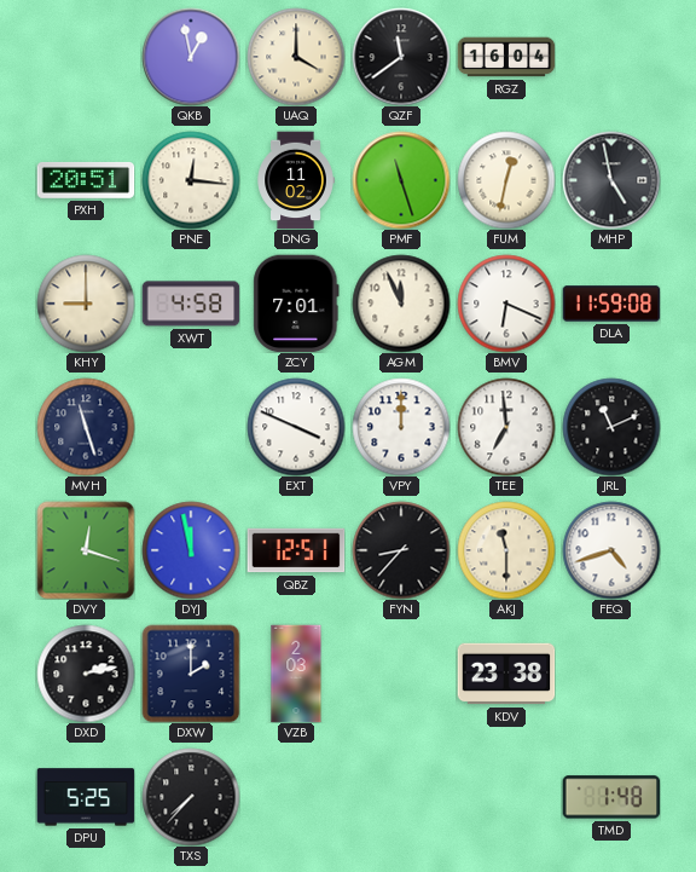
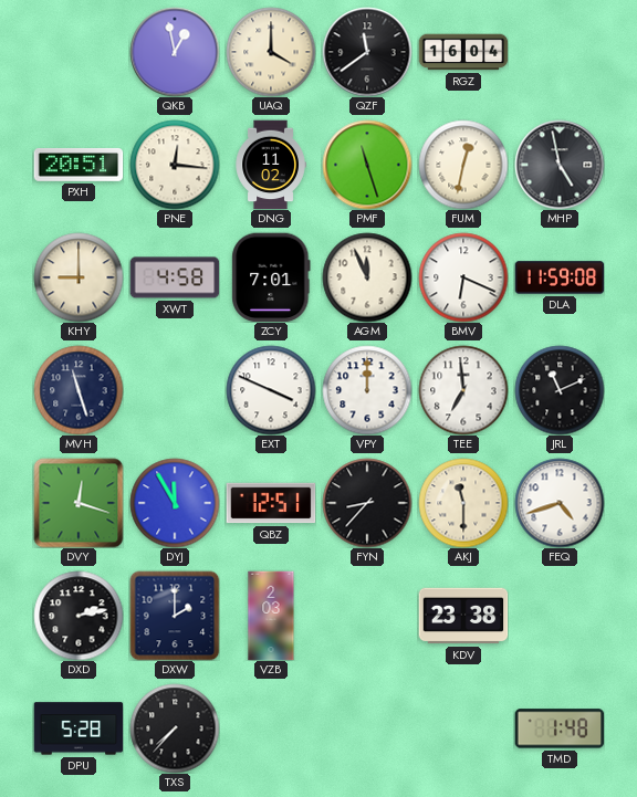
DYJ: 11:58 -> 11:55
DPU: 5:25 -> 5:28
